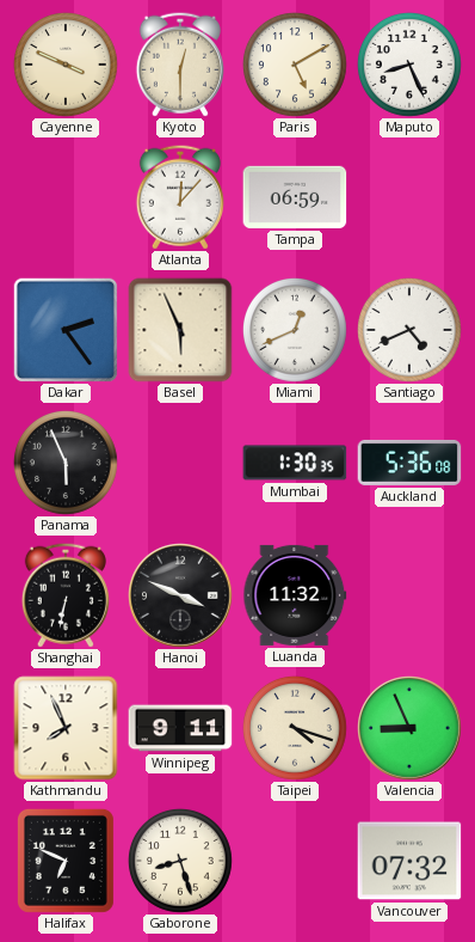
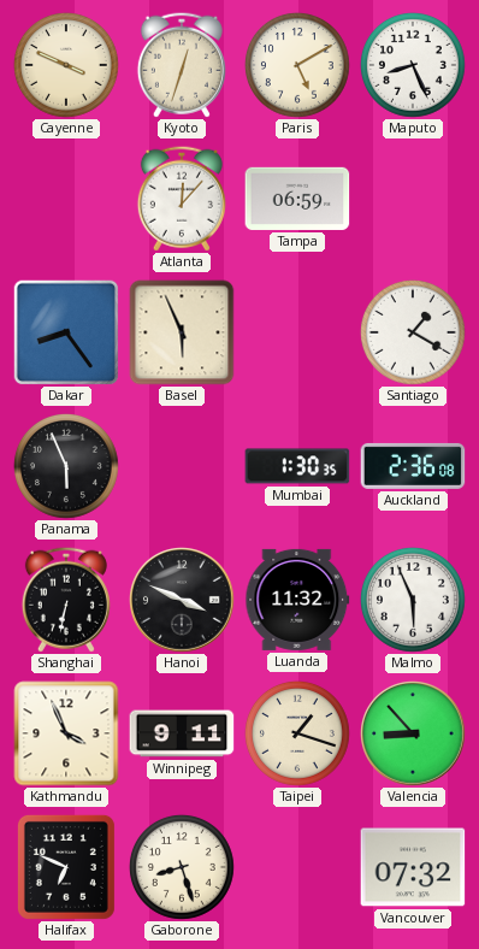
Kyoto: 12:30 -> 12:33
Dakar: 2:24 -> 8:24
Miami: 12:41 -> none
Santiago: 4:41 -> 1:20
Auckland: 5:36 -> 2:36
Malmo: none -> 5:56
Kathmandu: 7:56 -> 3:56
Taipei: 4:18 -> 1:18
Valencia: 8:56 -> 8:53
